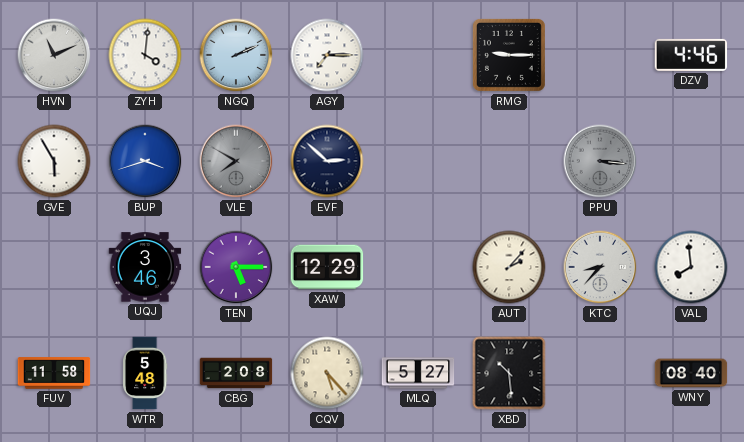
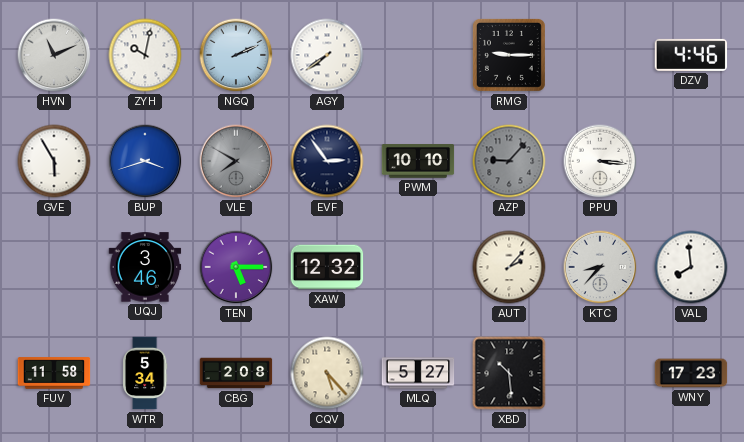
ZYH: 4:01 -> 10:02
AGY: 7:15 -> 7:39
EVF: 2:52 -> 2:54
PWM: none -> 10:10
AZP: none -> 9:07
PPU dial: grey -> white
XAW: 12:29 -> 12:32
WTR: 5:48 -> 5:34
WNY: 08:40 -> 17:23
